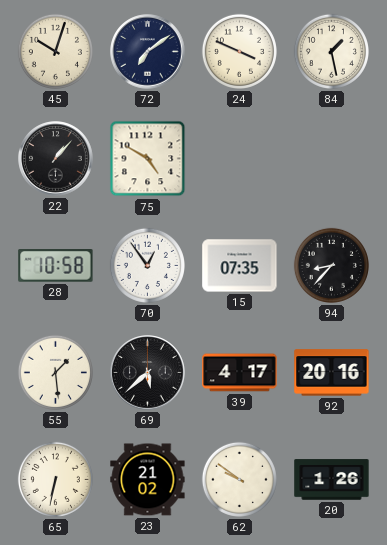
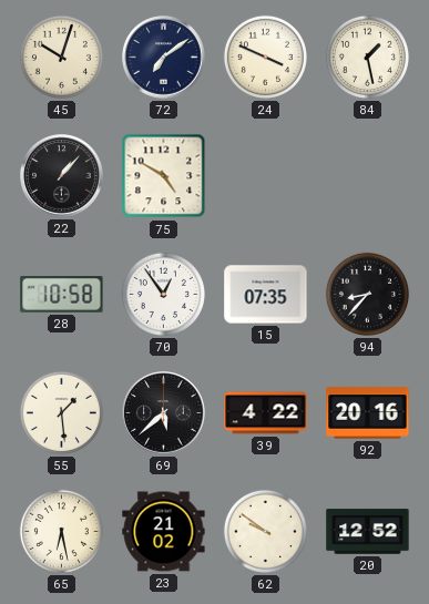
39: 4:17 -> 4:22
65: 6:32 -> 6:28
20: 1:26 -> 12:52
